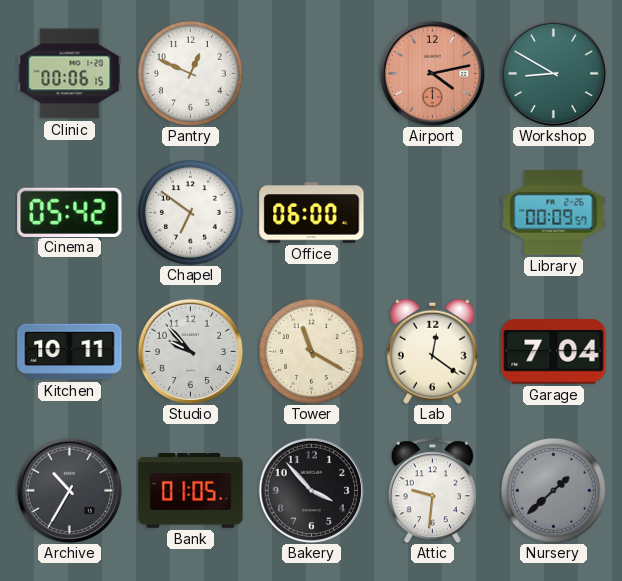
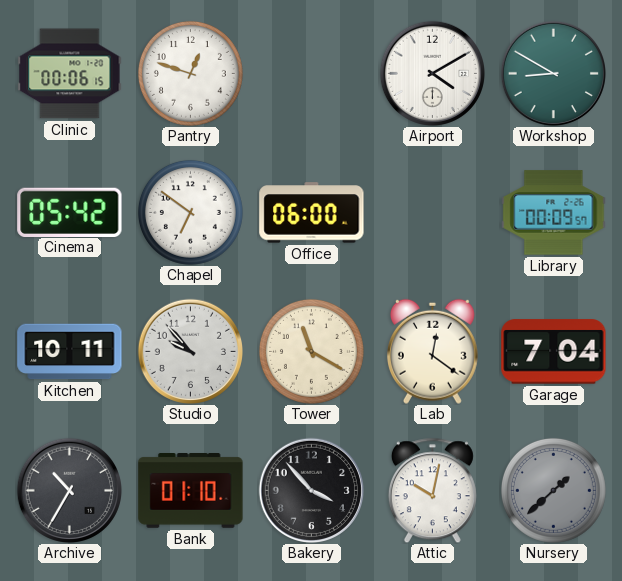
Pantry: 12:49 -> 12:48
Airport: 4:13 -> 4:10
Airport dial: salmon -> white
Bank: 01:05 -> 01:10
Attic: 9:31 -> 10:02
